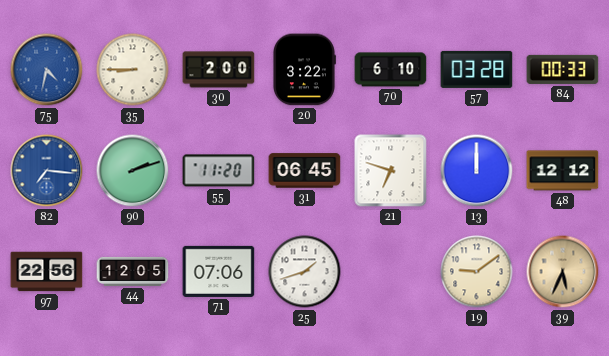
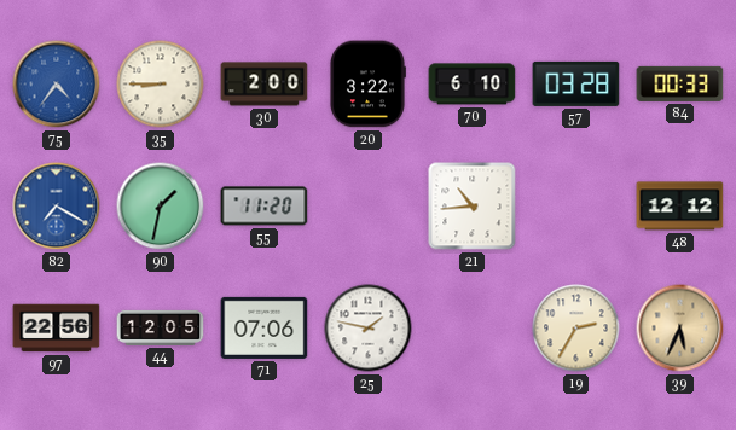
75: 4:32 -> 4:36
82: 7:16 -> 7:20
90: 2:12 -> 1:32
31: 06:45 -> none
21: 6:48 -> 10:44
13: 12:00 -> none
25: 1:42 -> 1:47
19: 9:09 -> 2:35
